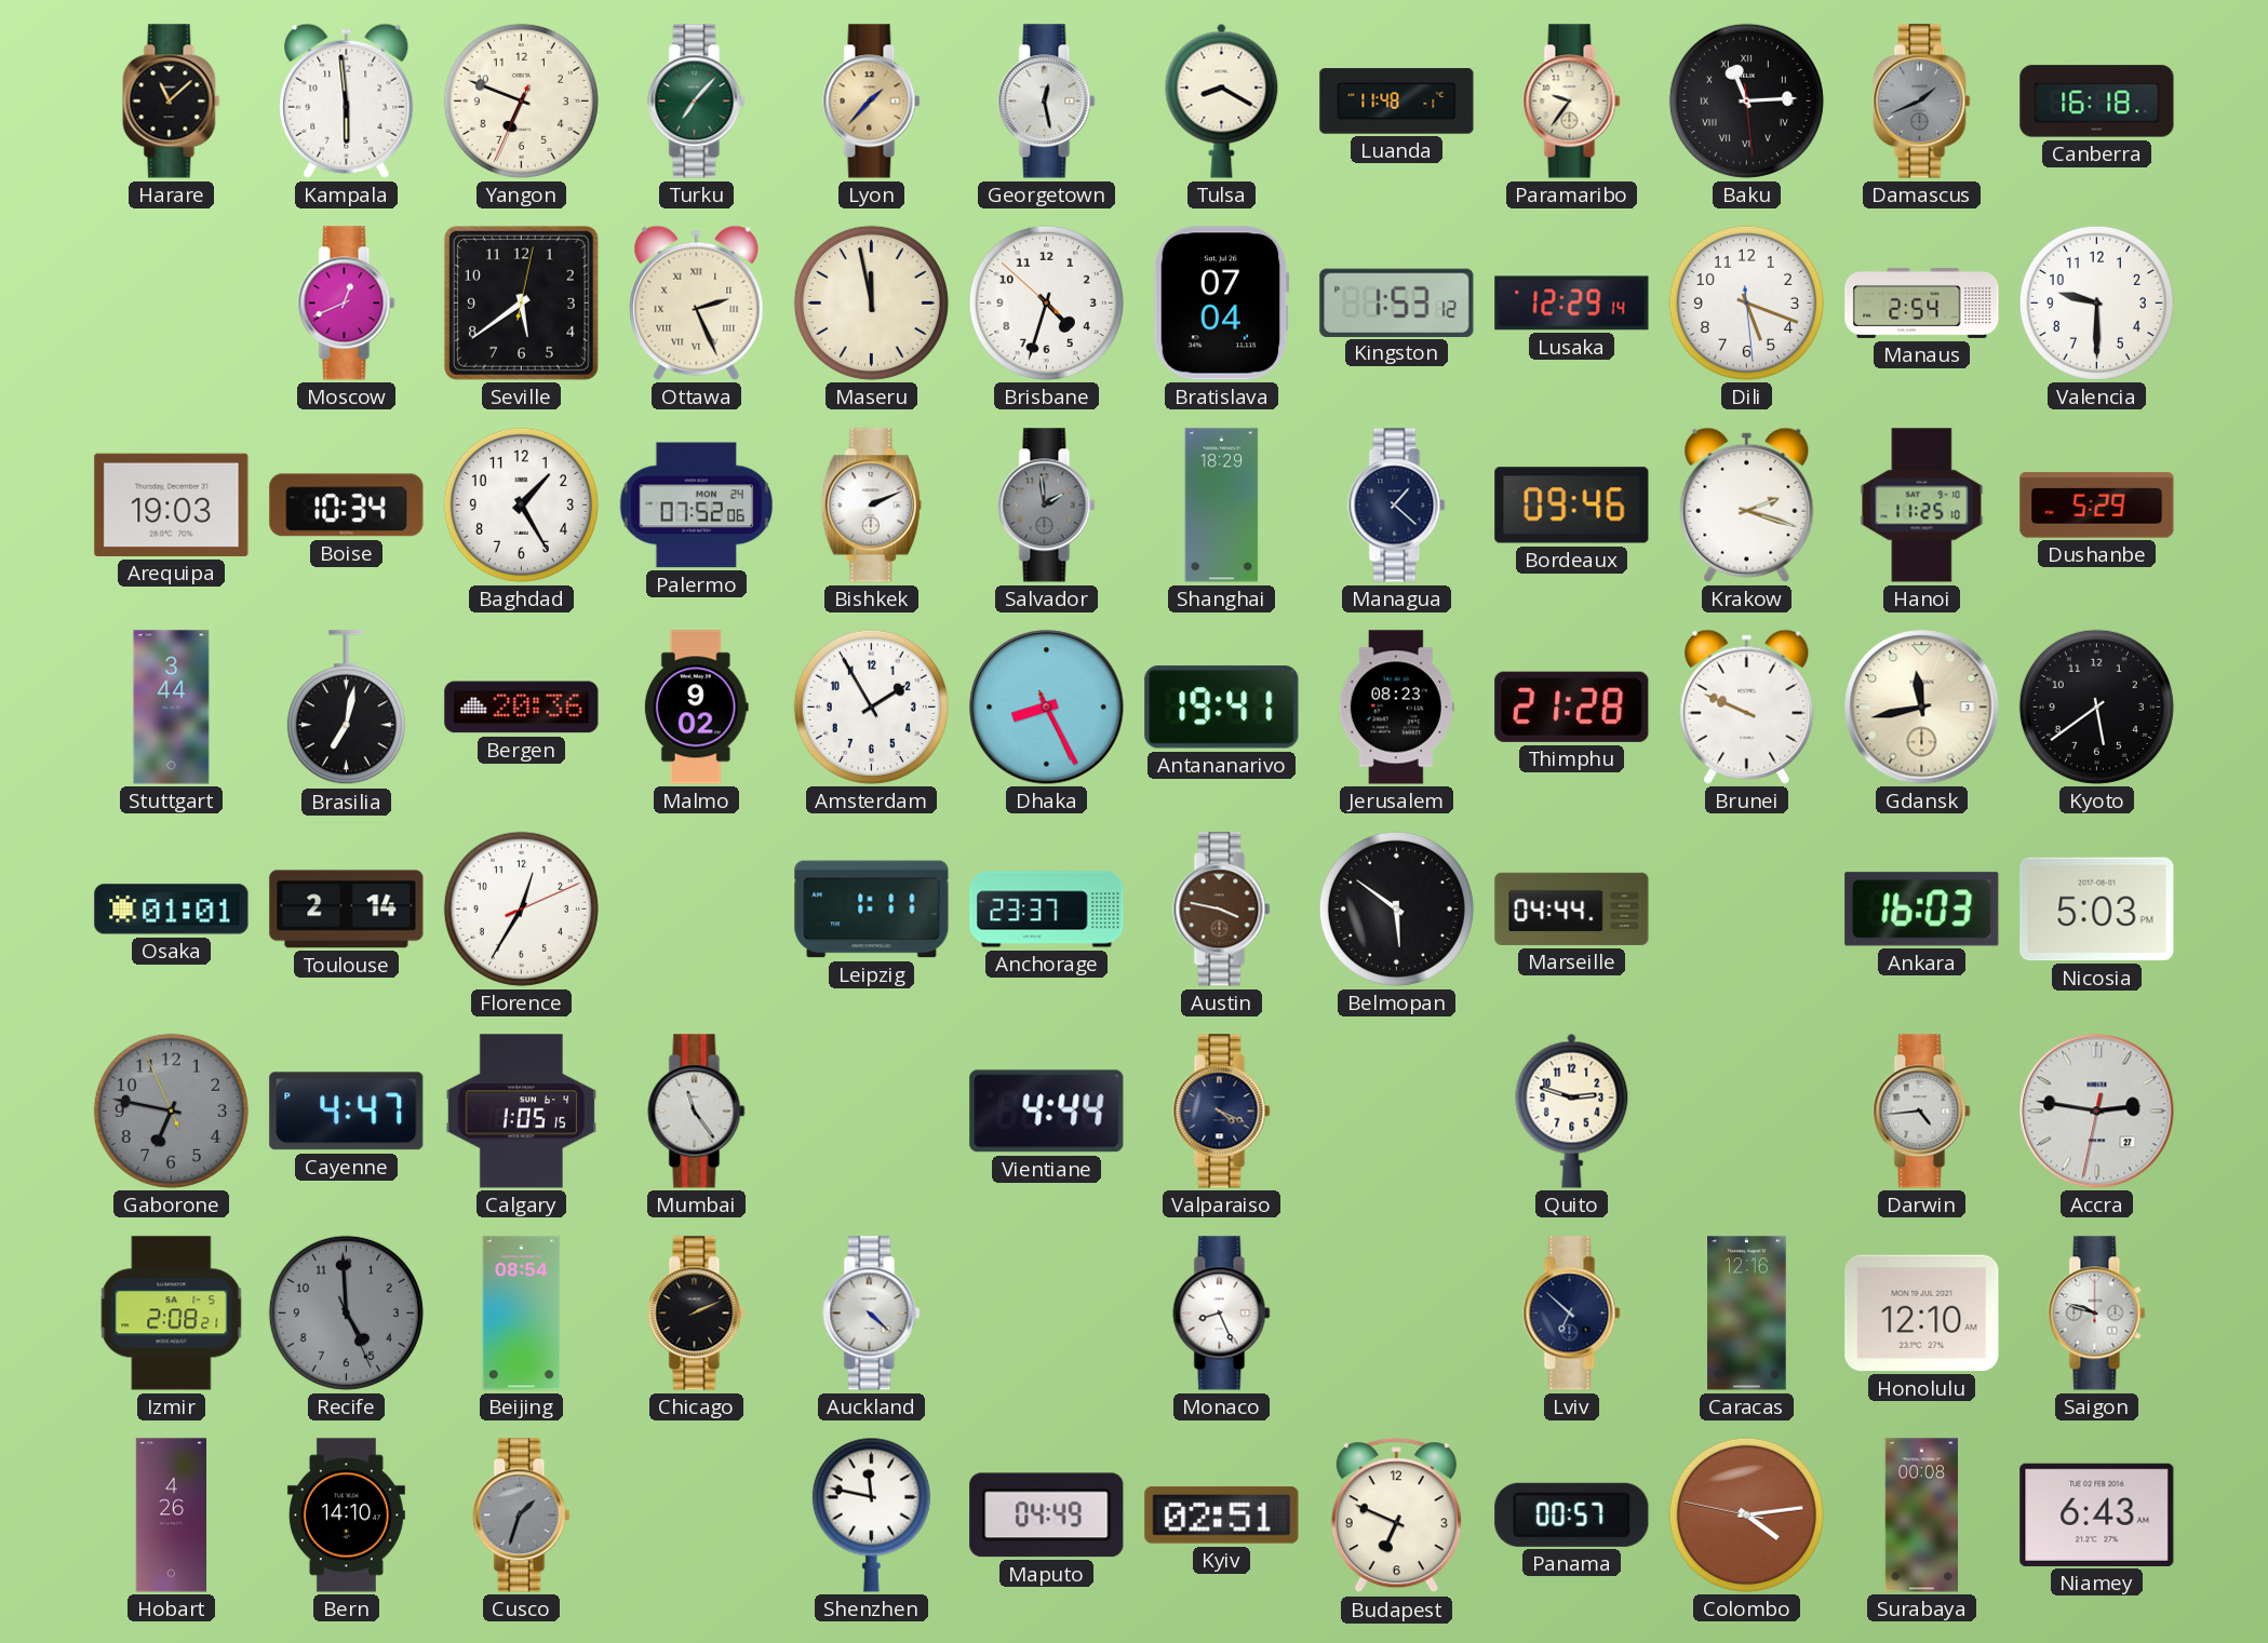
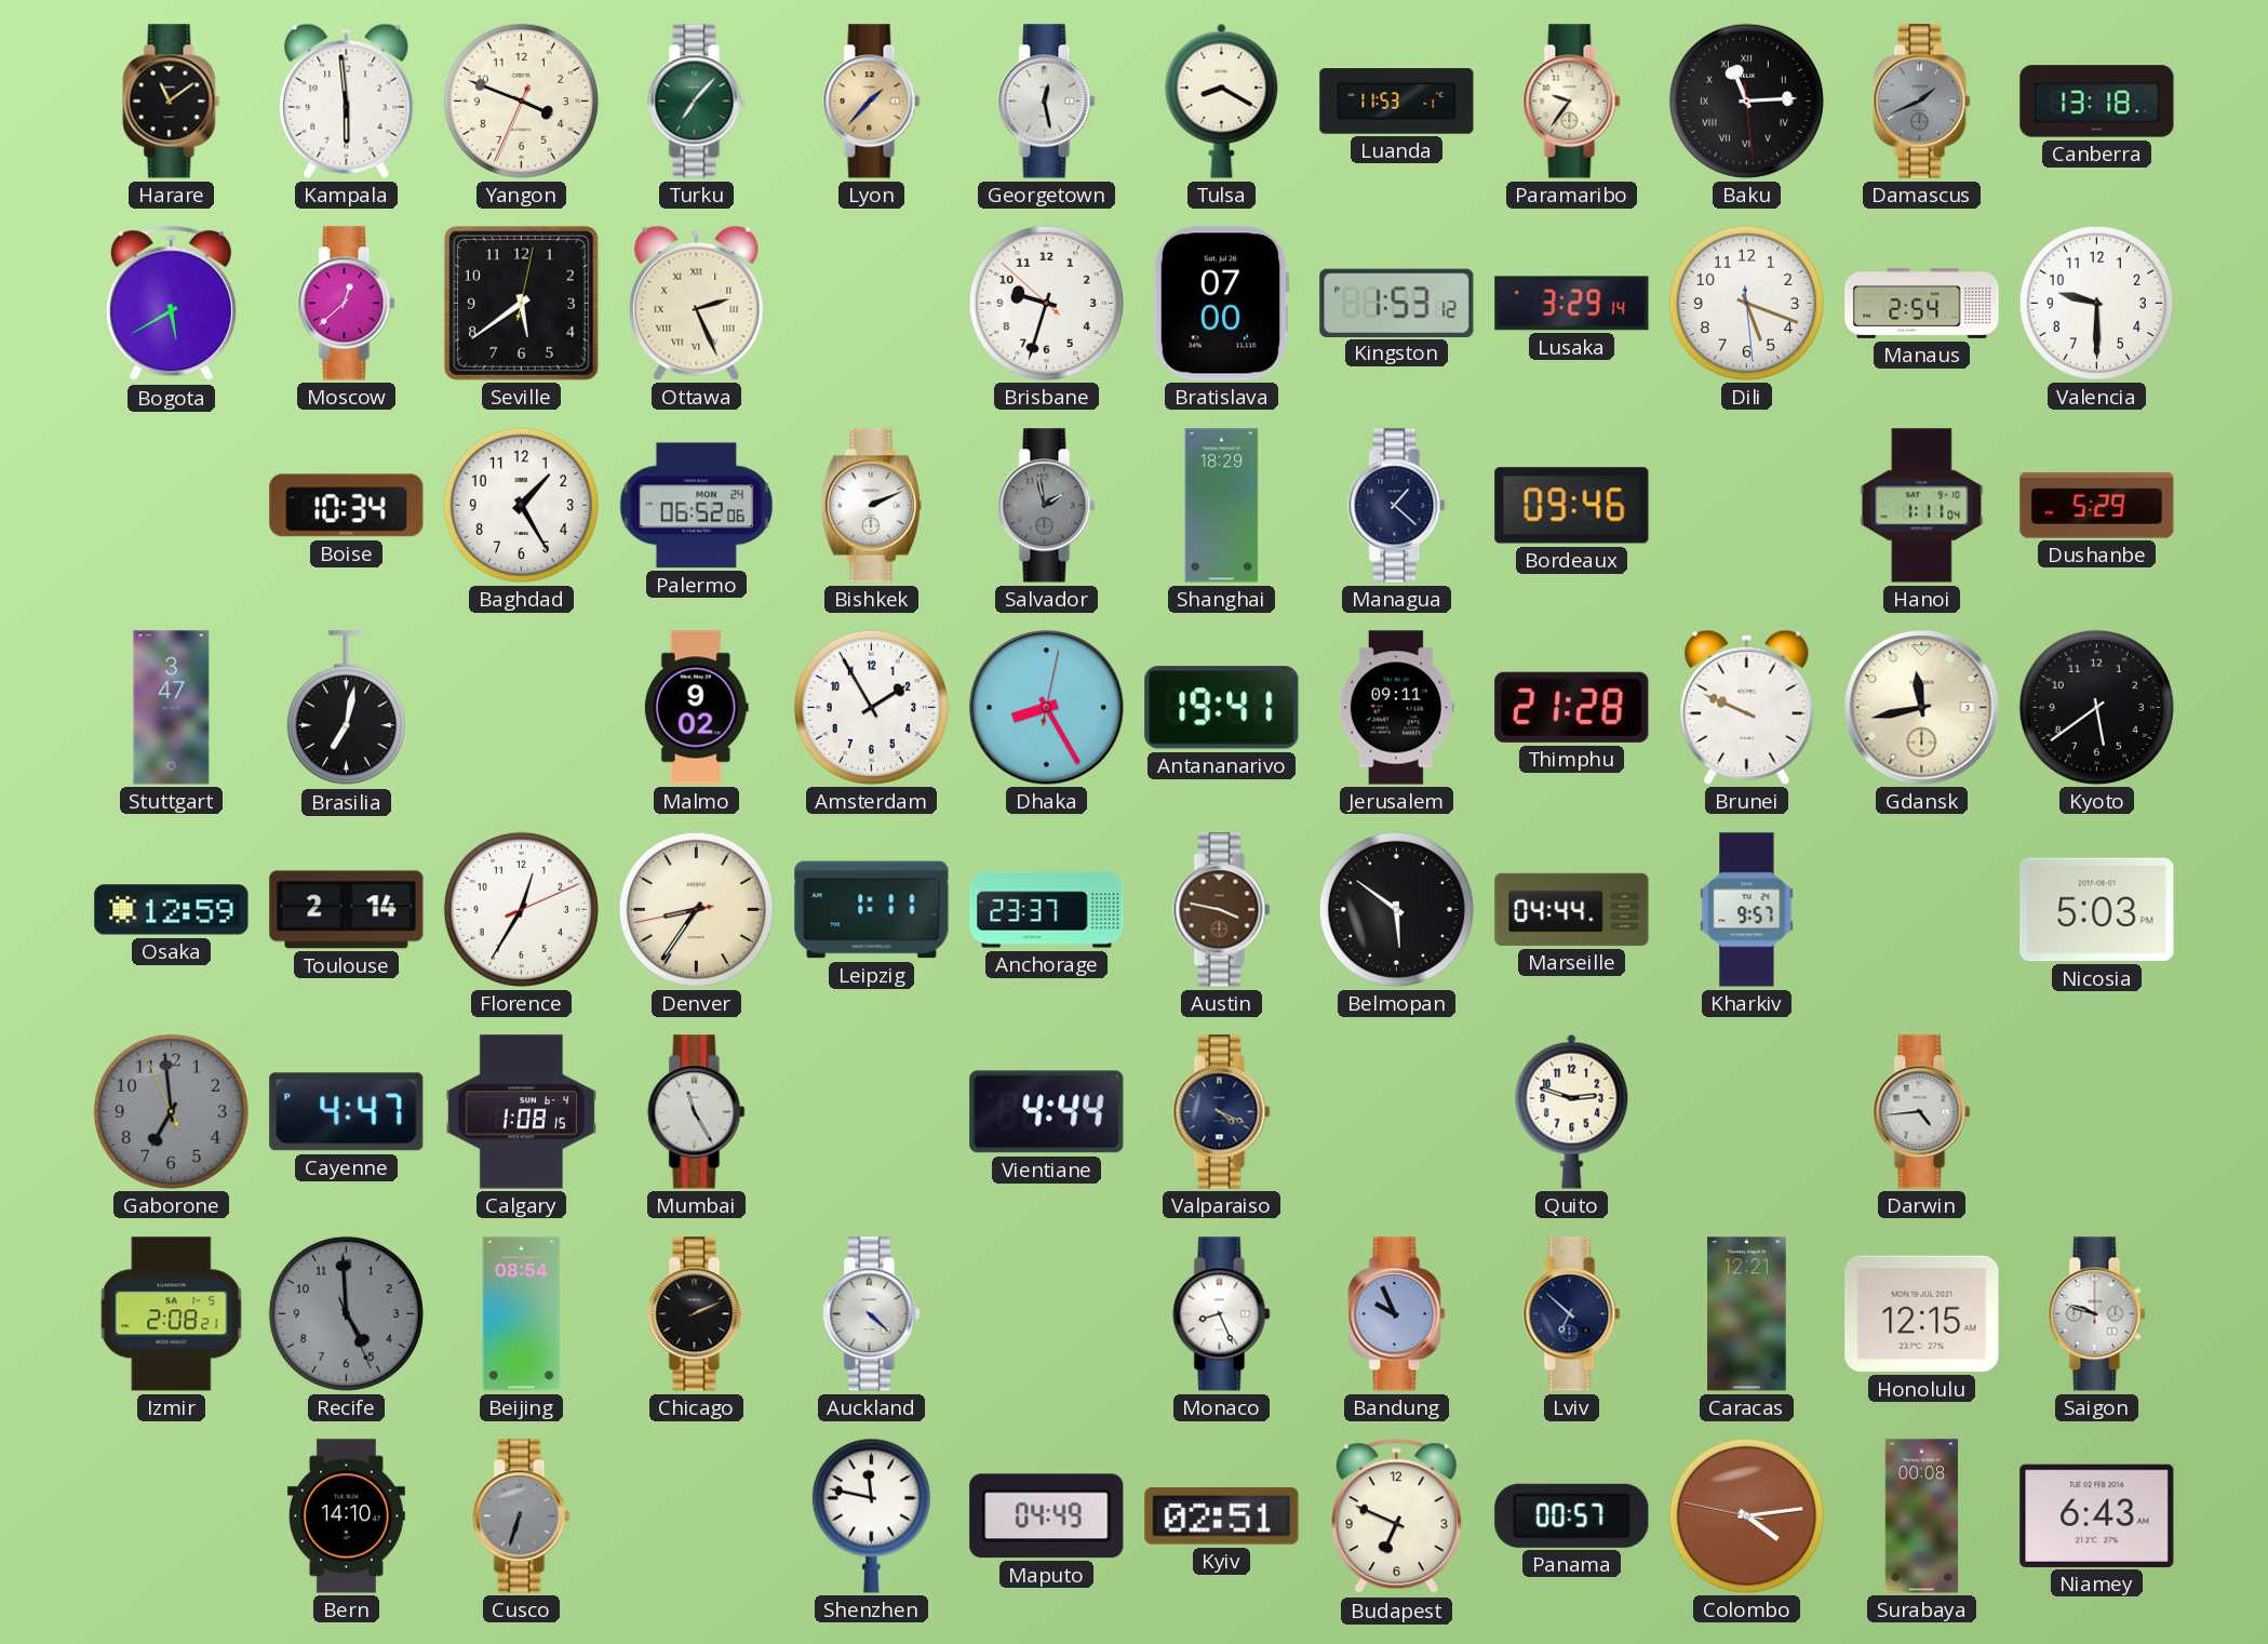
Harare: 11:08 -> 11:09
Yangon: 6:48 -> 3:48
Luanda: 11:48 -> 11:53
Canberra: 16:18 -> 13:18
Bogota: none -> 5:40
Moscow: 12:41 -> 12:38
Maseru: 11:58 -> none
Brisbane: 4:32 -> 9:32
Bratislava: 07:04 -> 07:00
Lusaka: 12:29 -> 3:29
Arequipa: 19:03 -> none
Palermo: 07:52 -> 06:52
Salvador: 1:59 -> 1:58
Krakow: 2:18 -> none
Hanoi: 11:25 -> 1:11
Stuttgart: 3:44 -> 3:47
Bergen: 20:36 -> none
Dhaka: 8:25:26 -> 8:25:02
Jerusalem: 08:23 -> 09:11
Osaka: 01:01 -> 12:59
Denver: none -> 8:35
Kharkiv: none -> 9:57
Ankara: 16:03 -> none
Gaborone: 6:46 -> 6:58
Calgary: 1:05 -> 1:08
Mumbai: 11:24 -> 11:25
Accra: 2:46 -> none
Bandung: none -> 9:56
Caracas: 12:16 -> 12:21
Honolulu: 12:10 -> 12:15
Hobart: 4:26 -> none
Cusco: 1:33 -> 6:33
